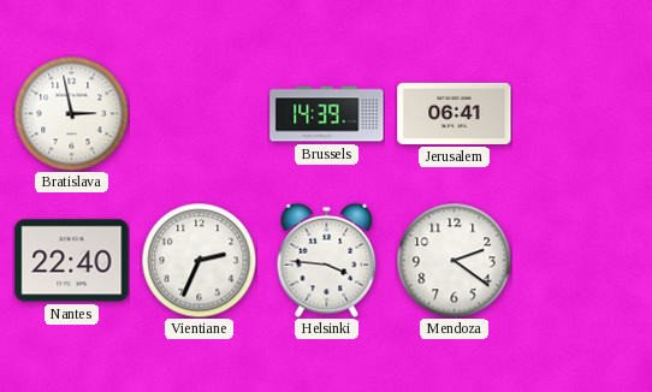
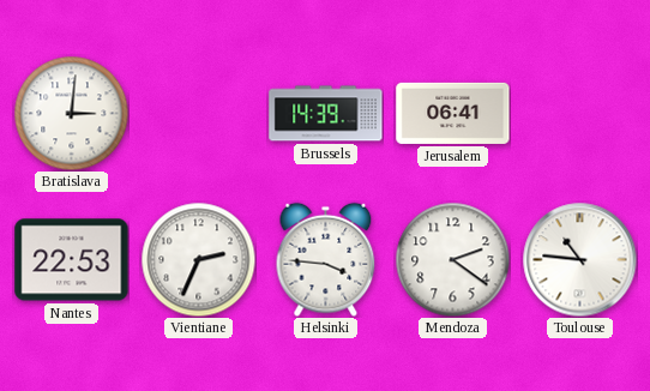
Bratislava: 2:58 -> 3:01
Nantes: 22:40 -> 22:53
Toulouse: none -> 10:46
